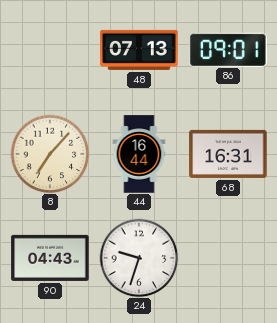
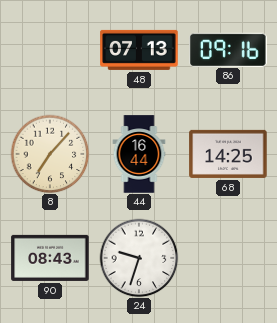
86: 09:01 -> 09:16
68: 16:31 -> 14:25
90: 04:43 -> 08:43
